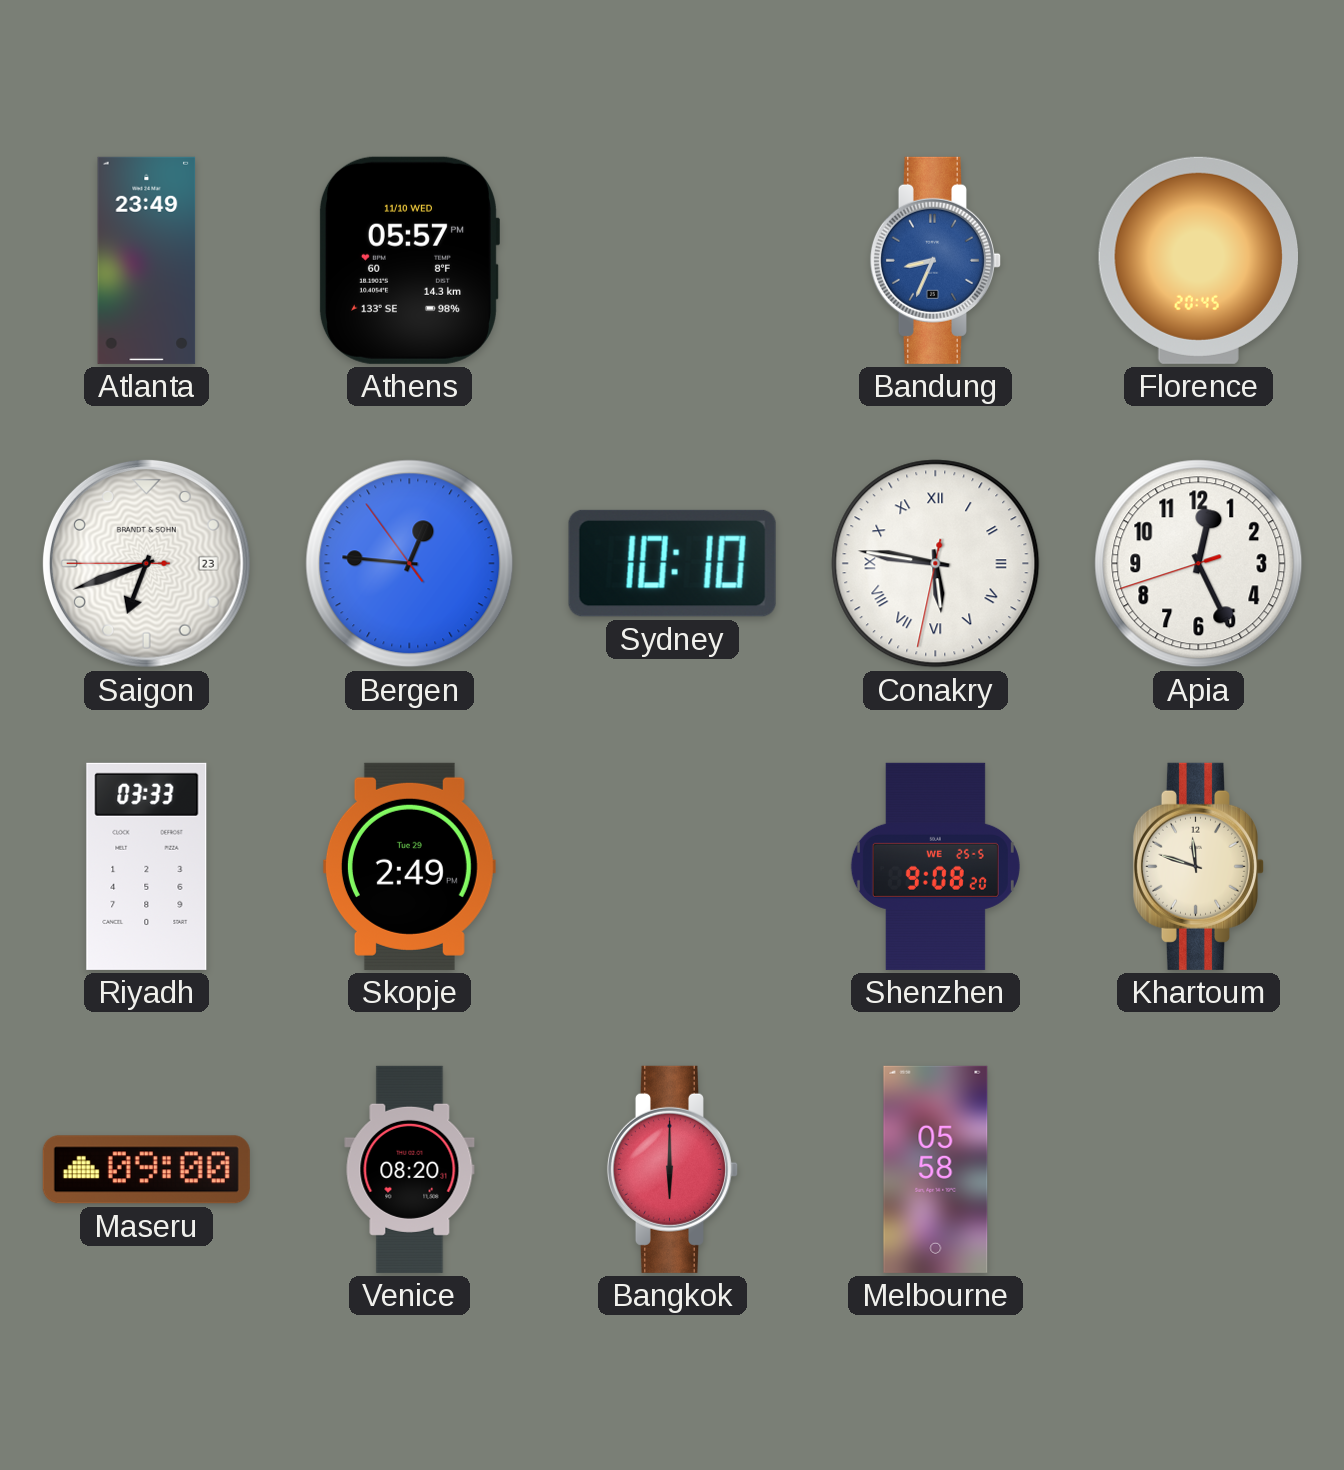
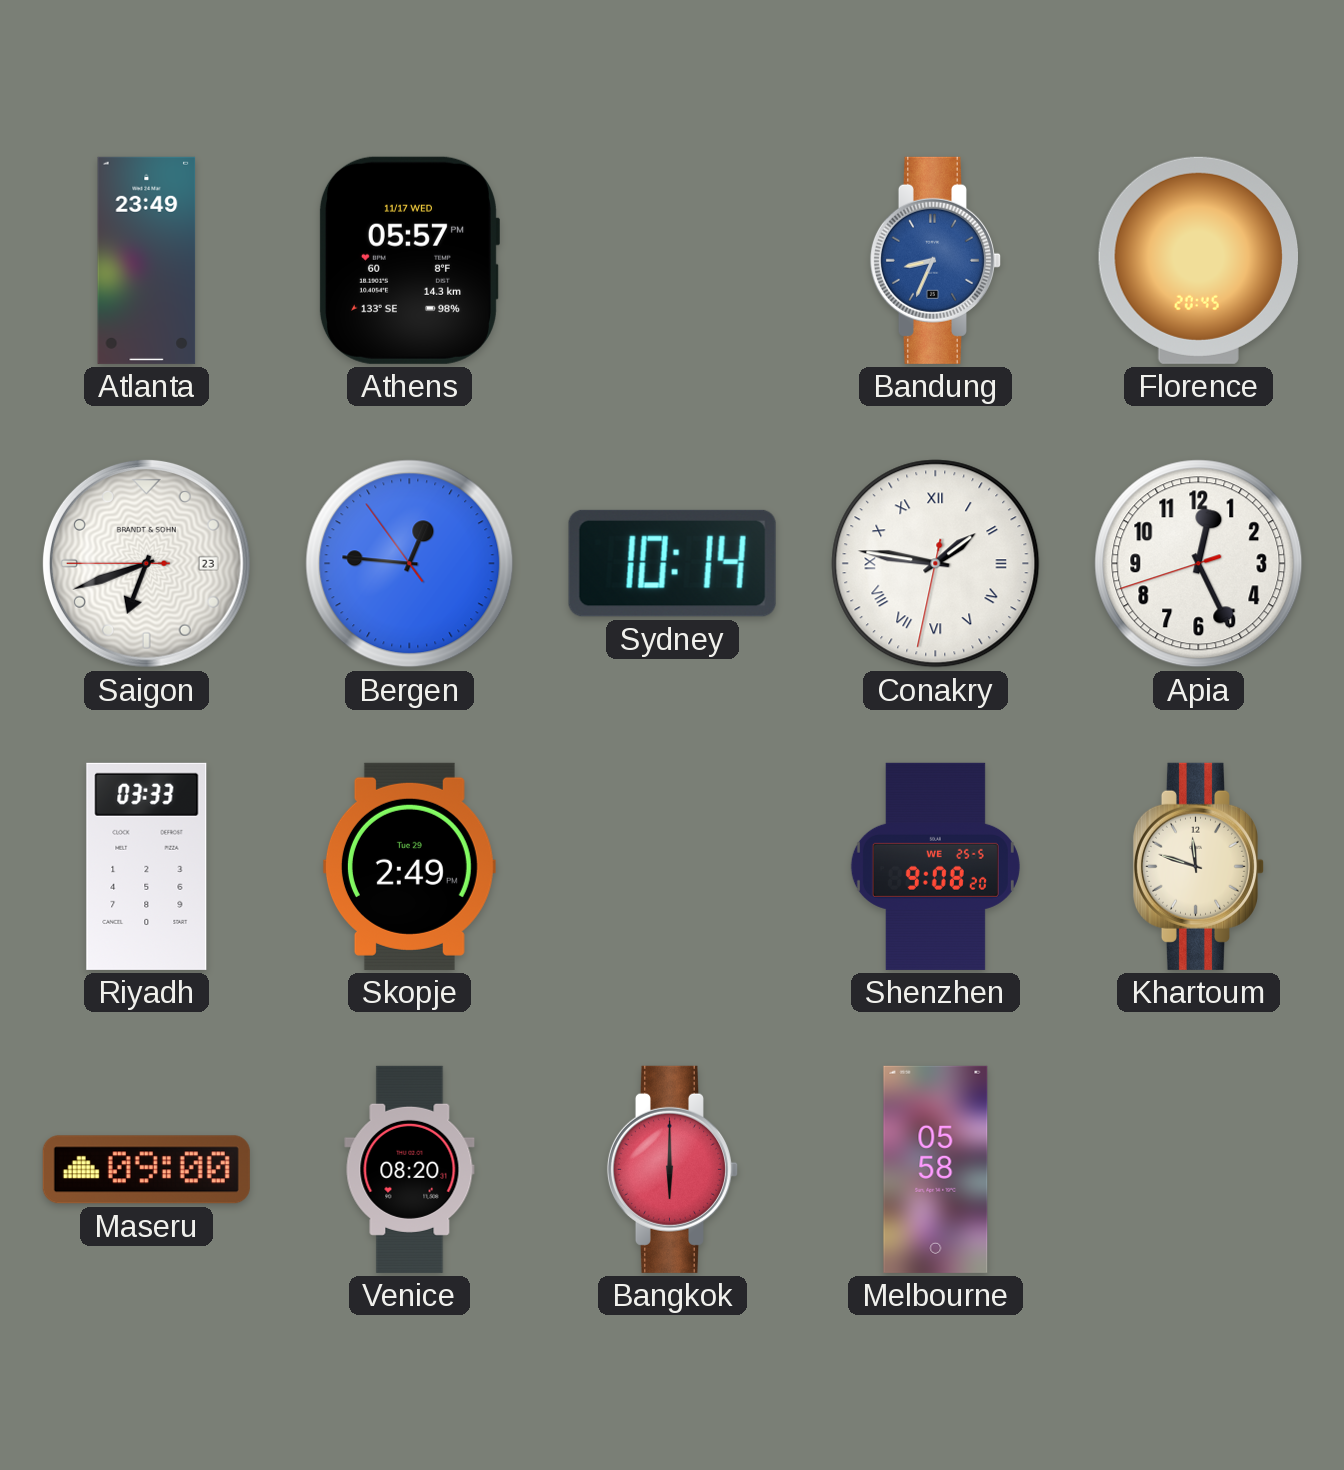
Athens date: 11/10 WED -> 11/17 WED
Sydney: 10:10 -> 10:14
Conakry: 5:46 -> 1:46
